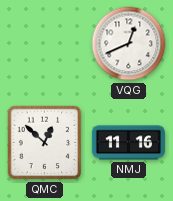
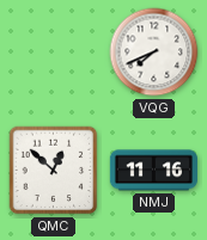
VQG: 12:41 -> 7:41
